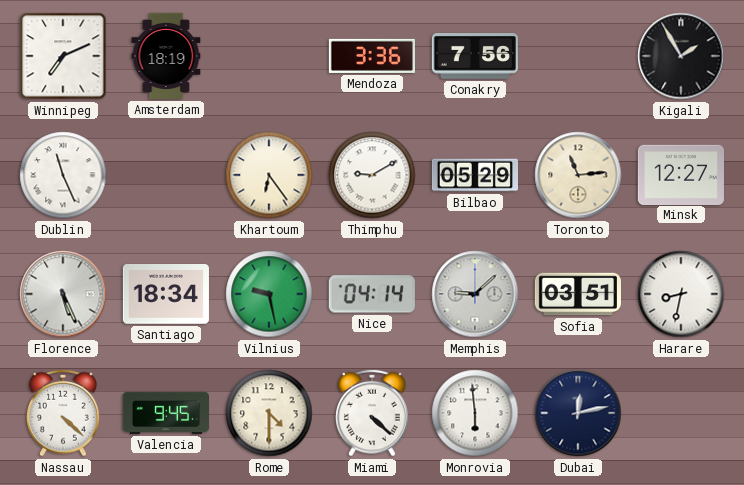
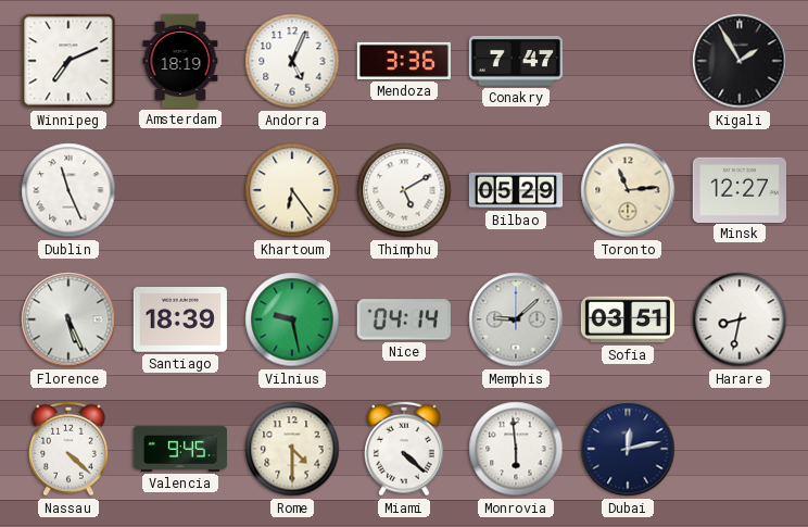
Andorra: none -> 5:04
Conakry: 7:56 -> 7:47
Thimphu: 9:10 -> 5:10
Santiago: 18:34 -> 18:39
